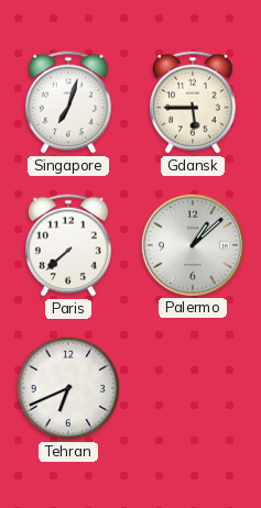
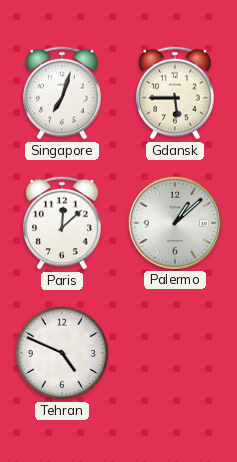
Paris: 7:38 -> 12:08
Tehran: 6:41 -> 4:49
